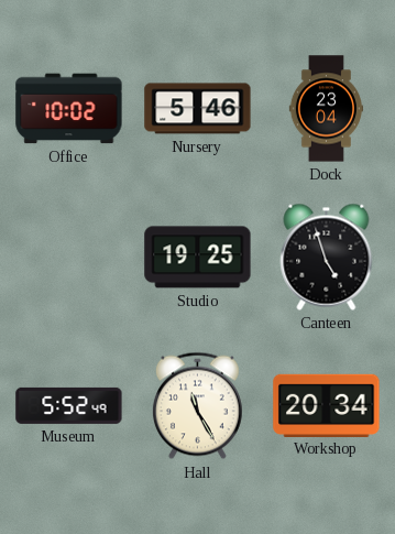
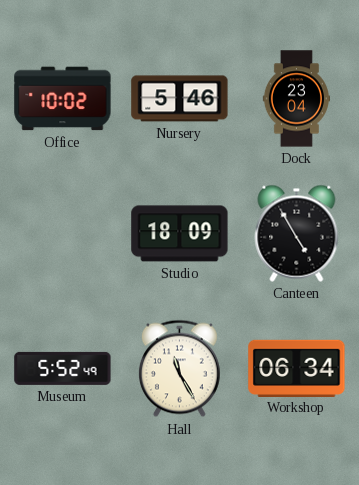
Studio: 19:25 -> 18:09
Canteen: 4:57 -> 4:55
Workshop: 20:34 -> 06:34
